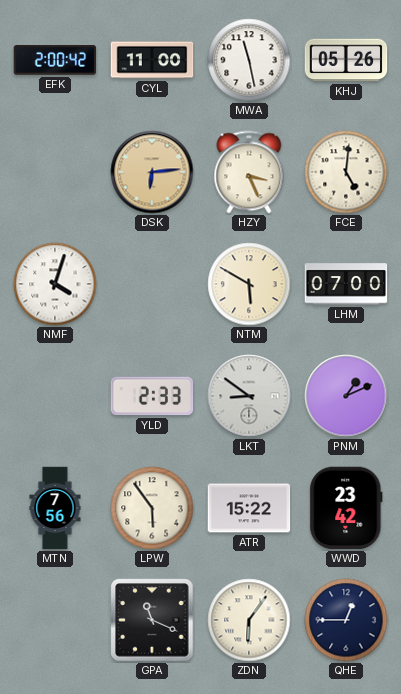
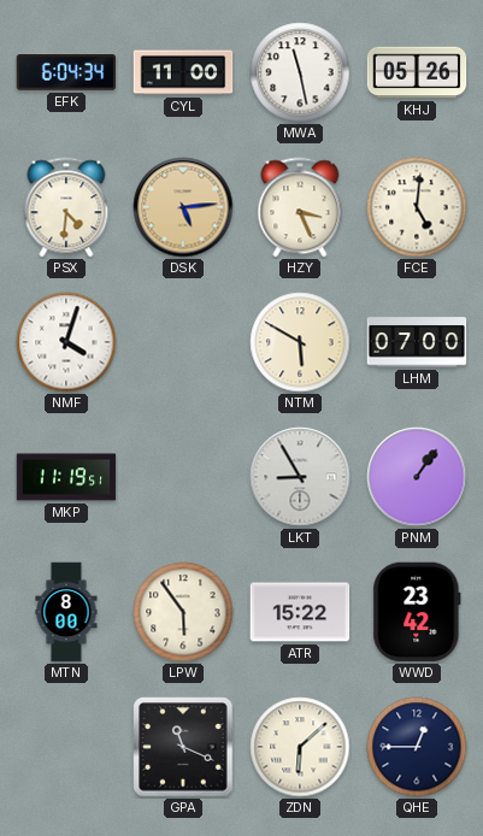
EFK: 2:00 -> 6:04
PSX: none -> 4:31
DSK: 6:14 -> 5:14
MKP: none -> 11:19
YLD: 2:33 -> none
LKT: 8:51 -> 8:55
PNM: 1:11 -> 1:06
MTN: 7:56 -> 8:00
ZDN: 6:06 -> 6:08
